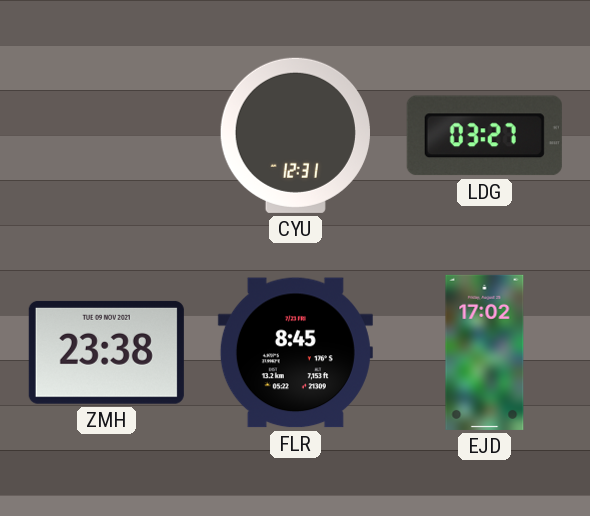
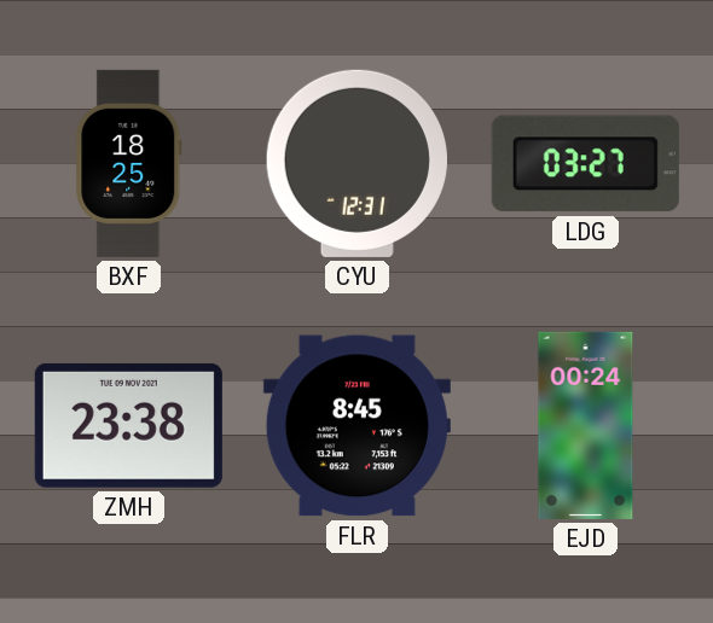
BXF: none -> 18:25
EJD: 17:02 -> 00:24
